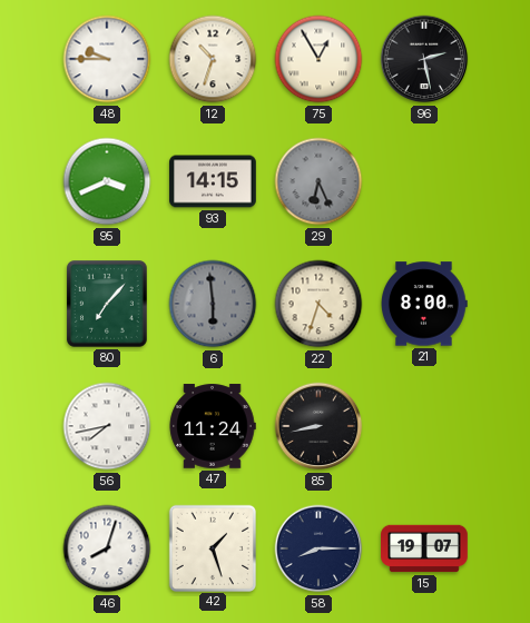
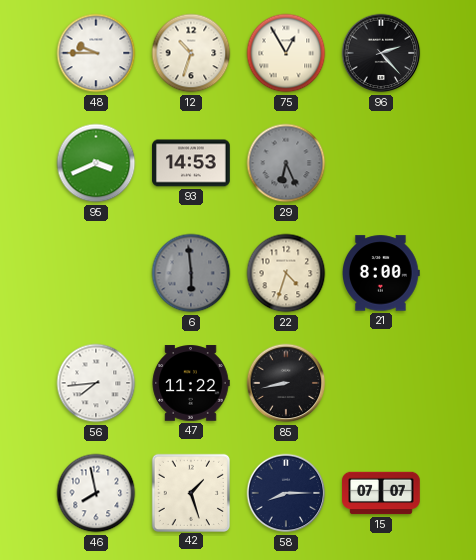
96: 2:28 -> 2:23
93: 14:15 -> 14:53
80: 7:07 -> none
56: 7:43 -> 7:44
47: 11:24 -> 11:22
46: 8:03 -> 7:58
15: 19:07 -> 07:07
